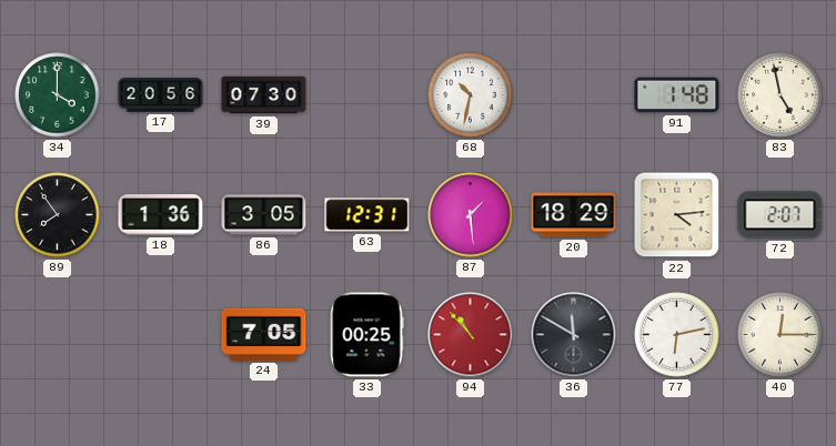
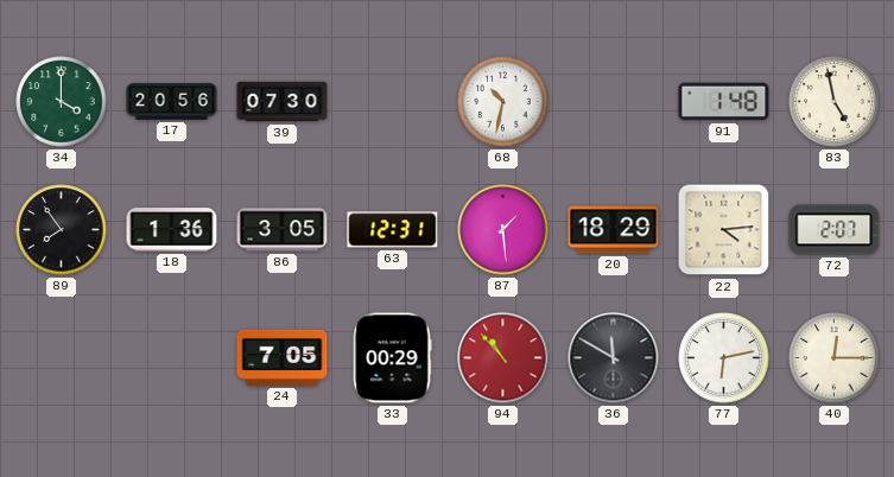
33: 00:25 -> 00:29
